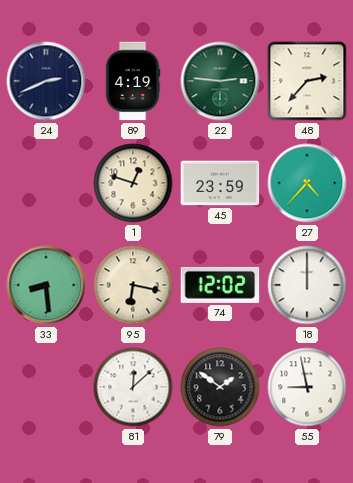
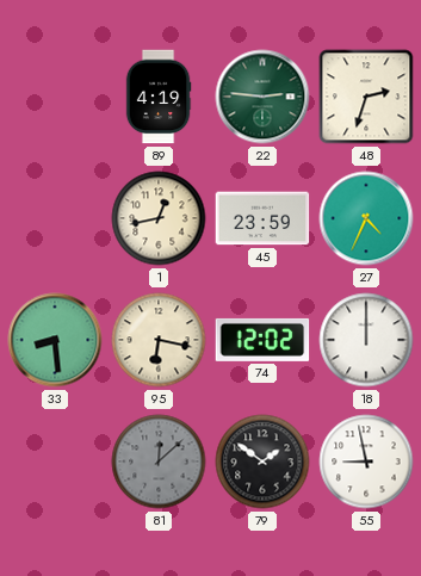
24: 2:41 -> none
48: 2:37 -> 2:33
1: 12:48 -> 12:43
27: 4:37 -> 4:34
81 dial: white -> grey
